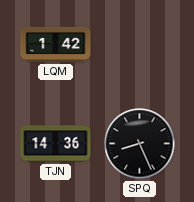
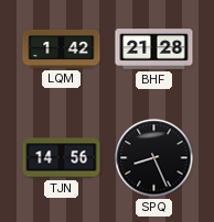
BHF: none -> 21:28
TJN: 14:36 -> 14:56
